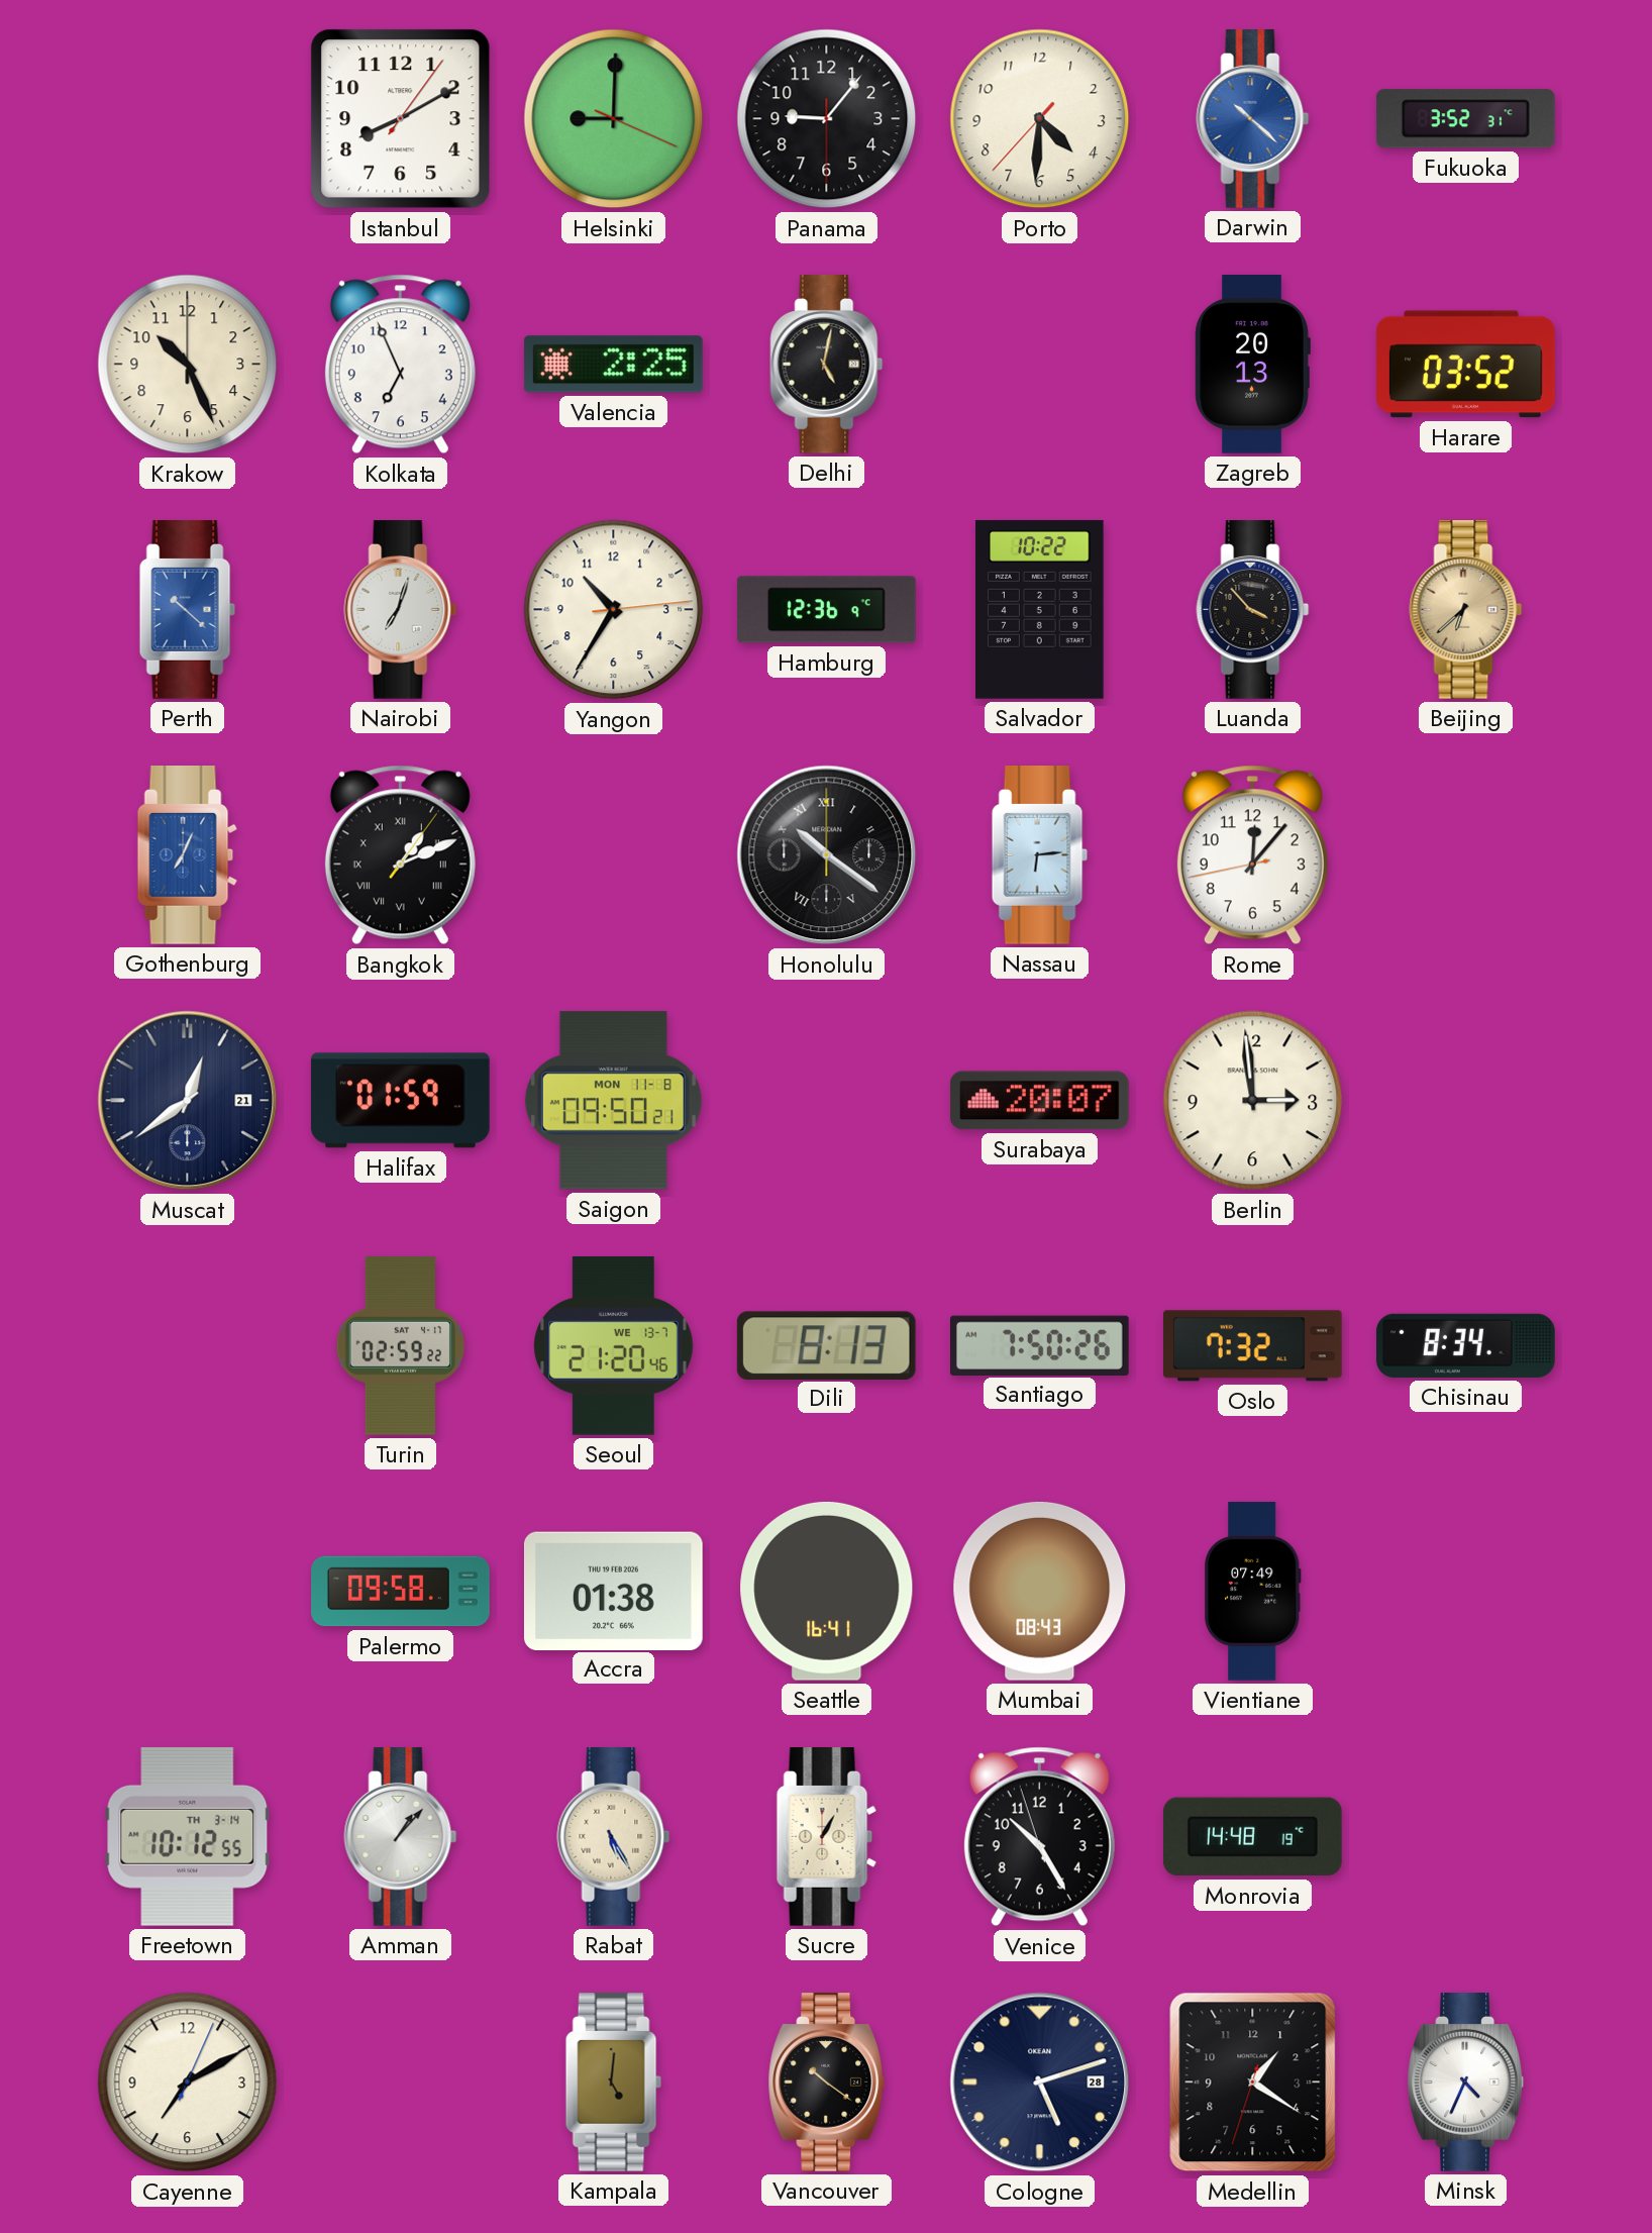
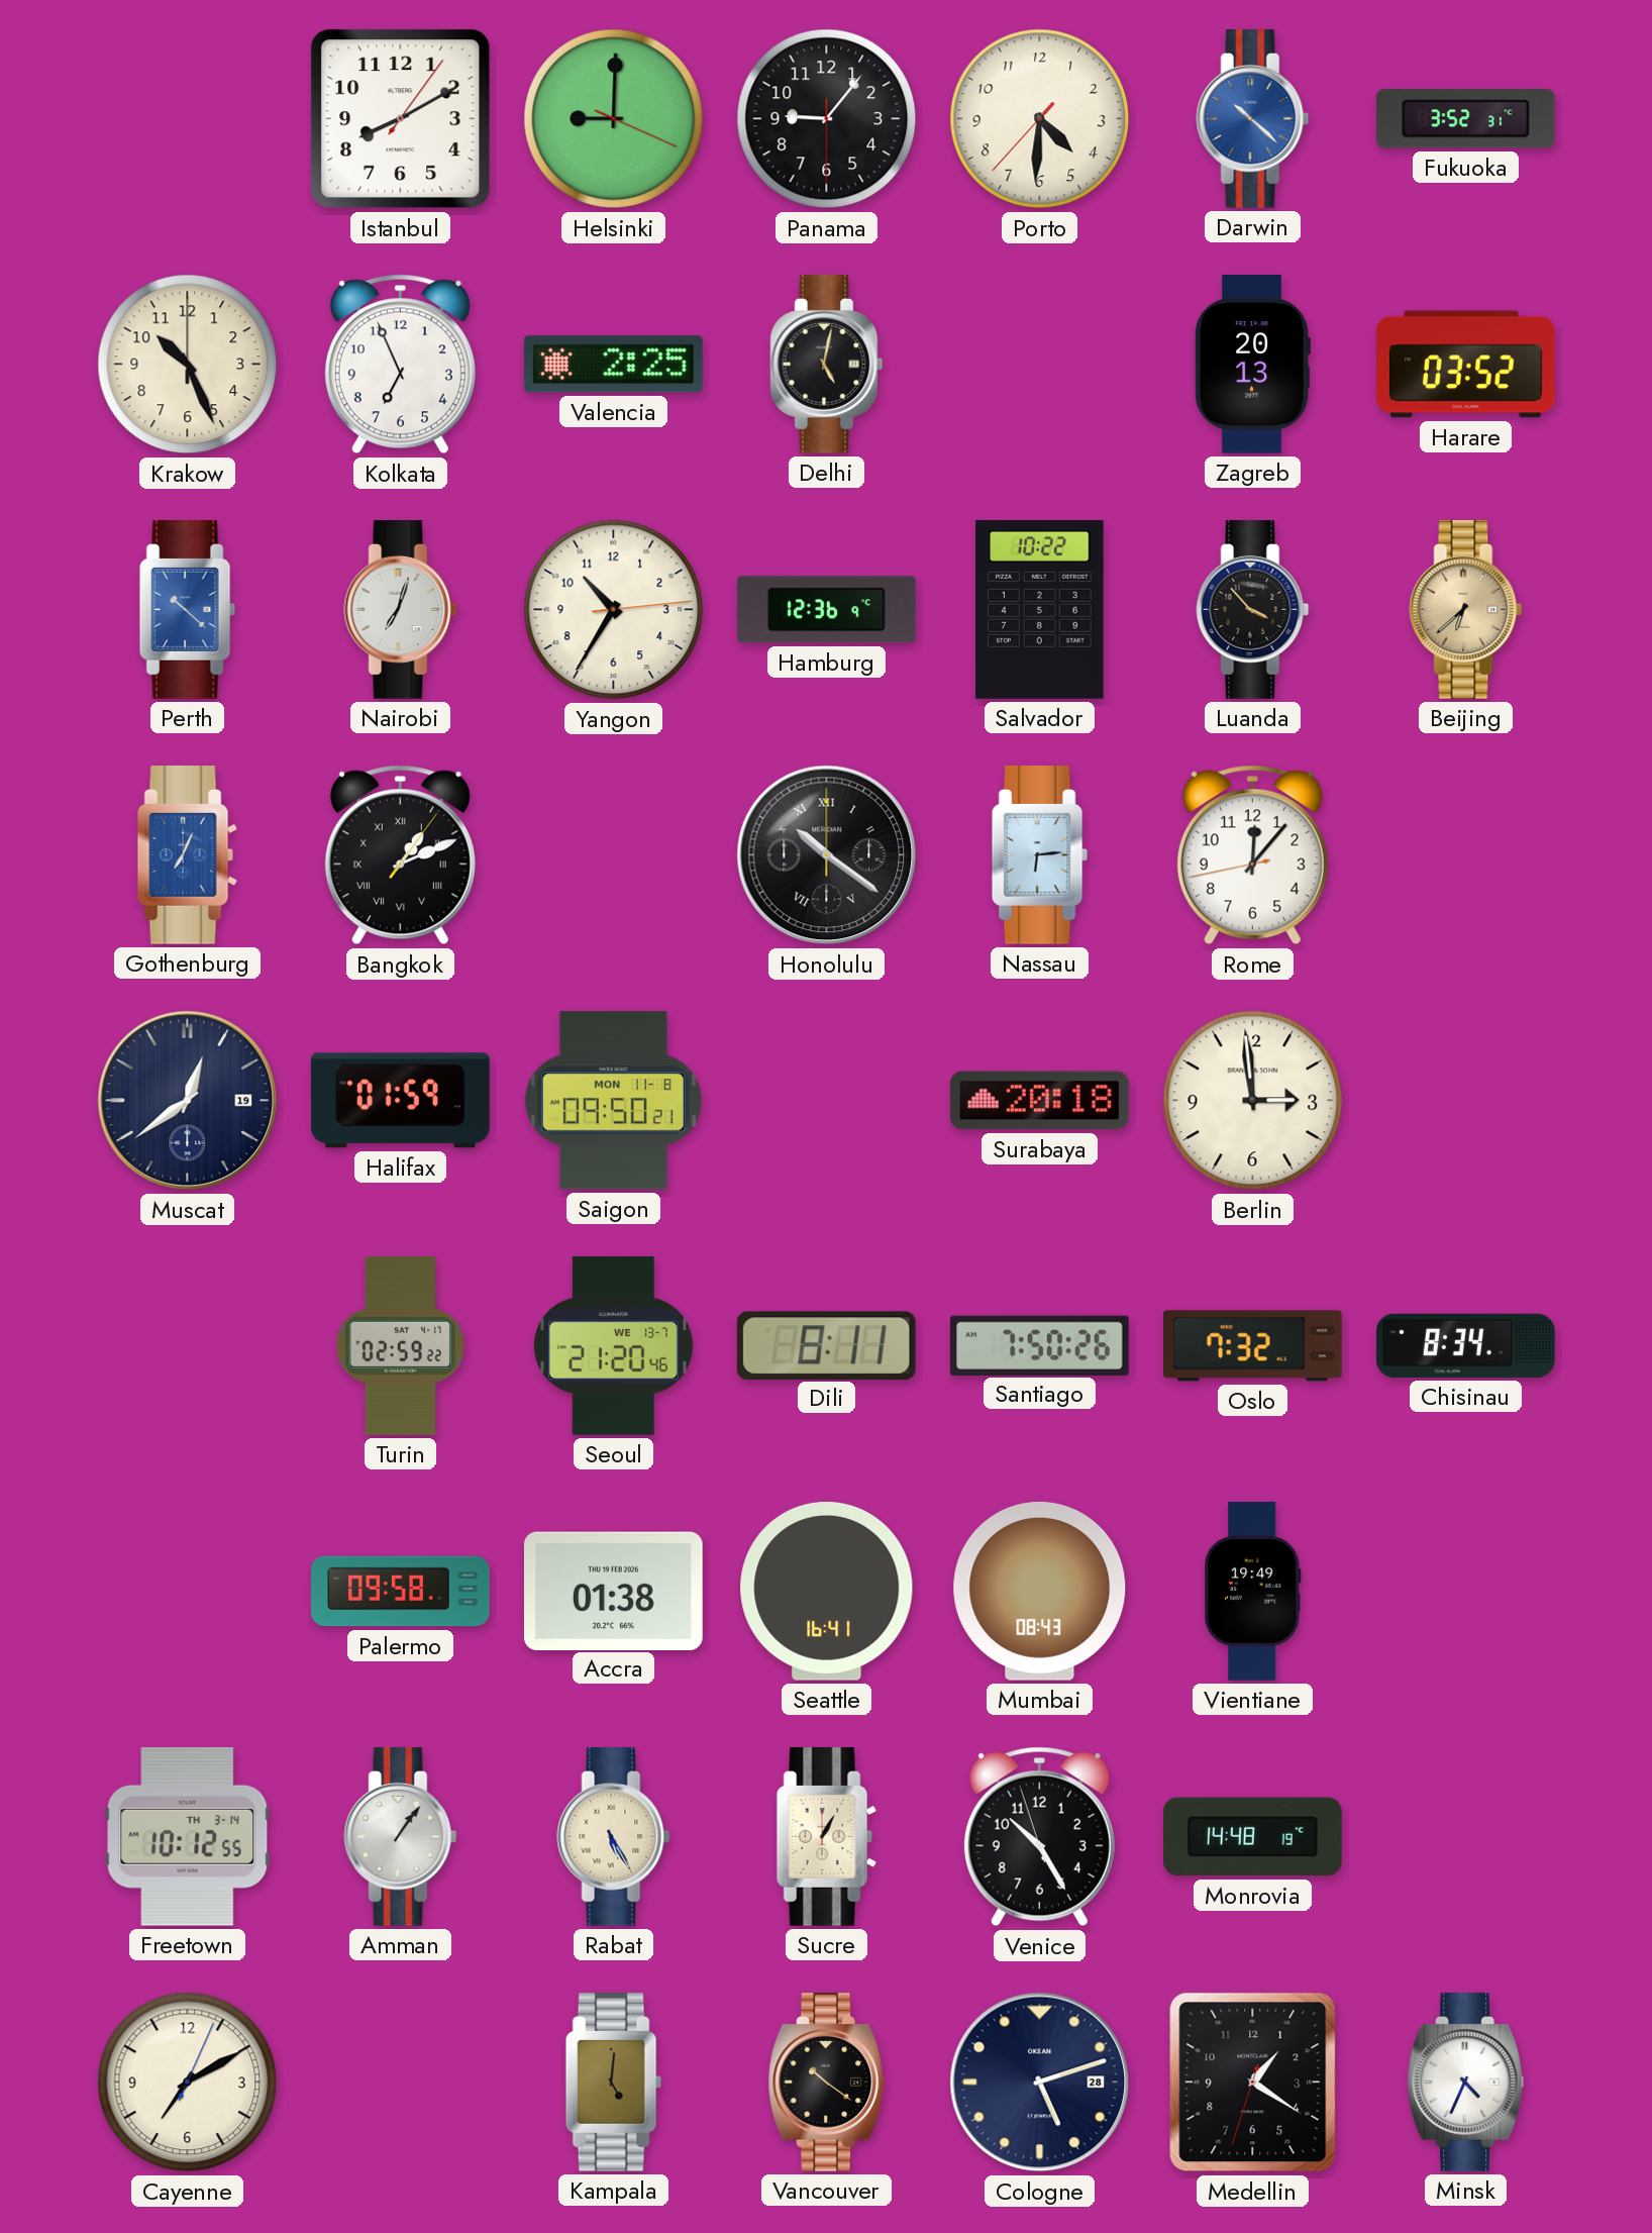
Muscat date: 21 -> 19
Surabaya: 20:07 -> 20:18
Dili: 8:13 -> 8:11
Vientiane: 07:49 -> 19:49
Amman: 1:07 -> 1:06
